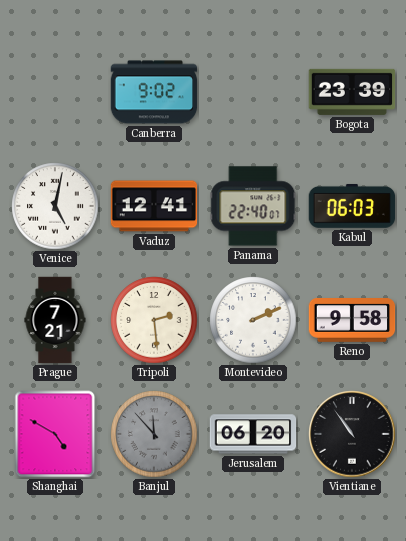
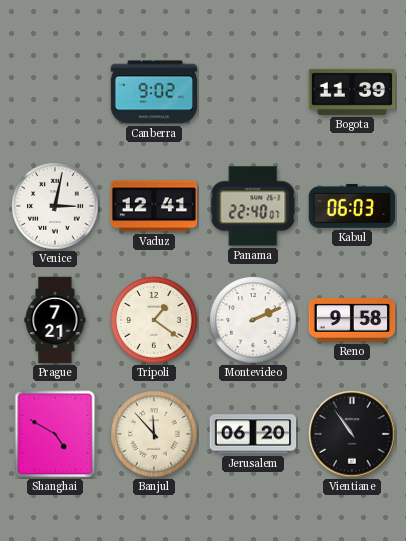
Bogota: 23:39 -> 11:39
Venice: 5:02 -> 3:02
Tripoli: 2:29 -> 1:21
Banjul dial: grey -> cream
